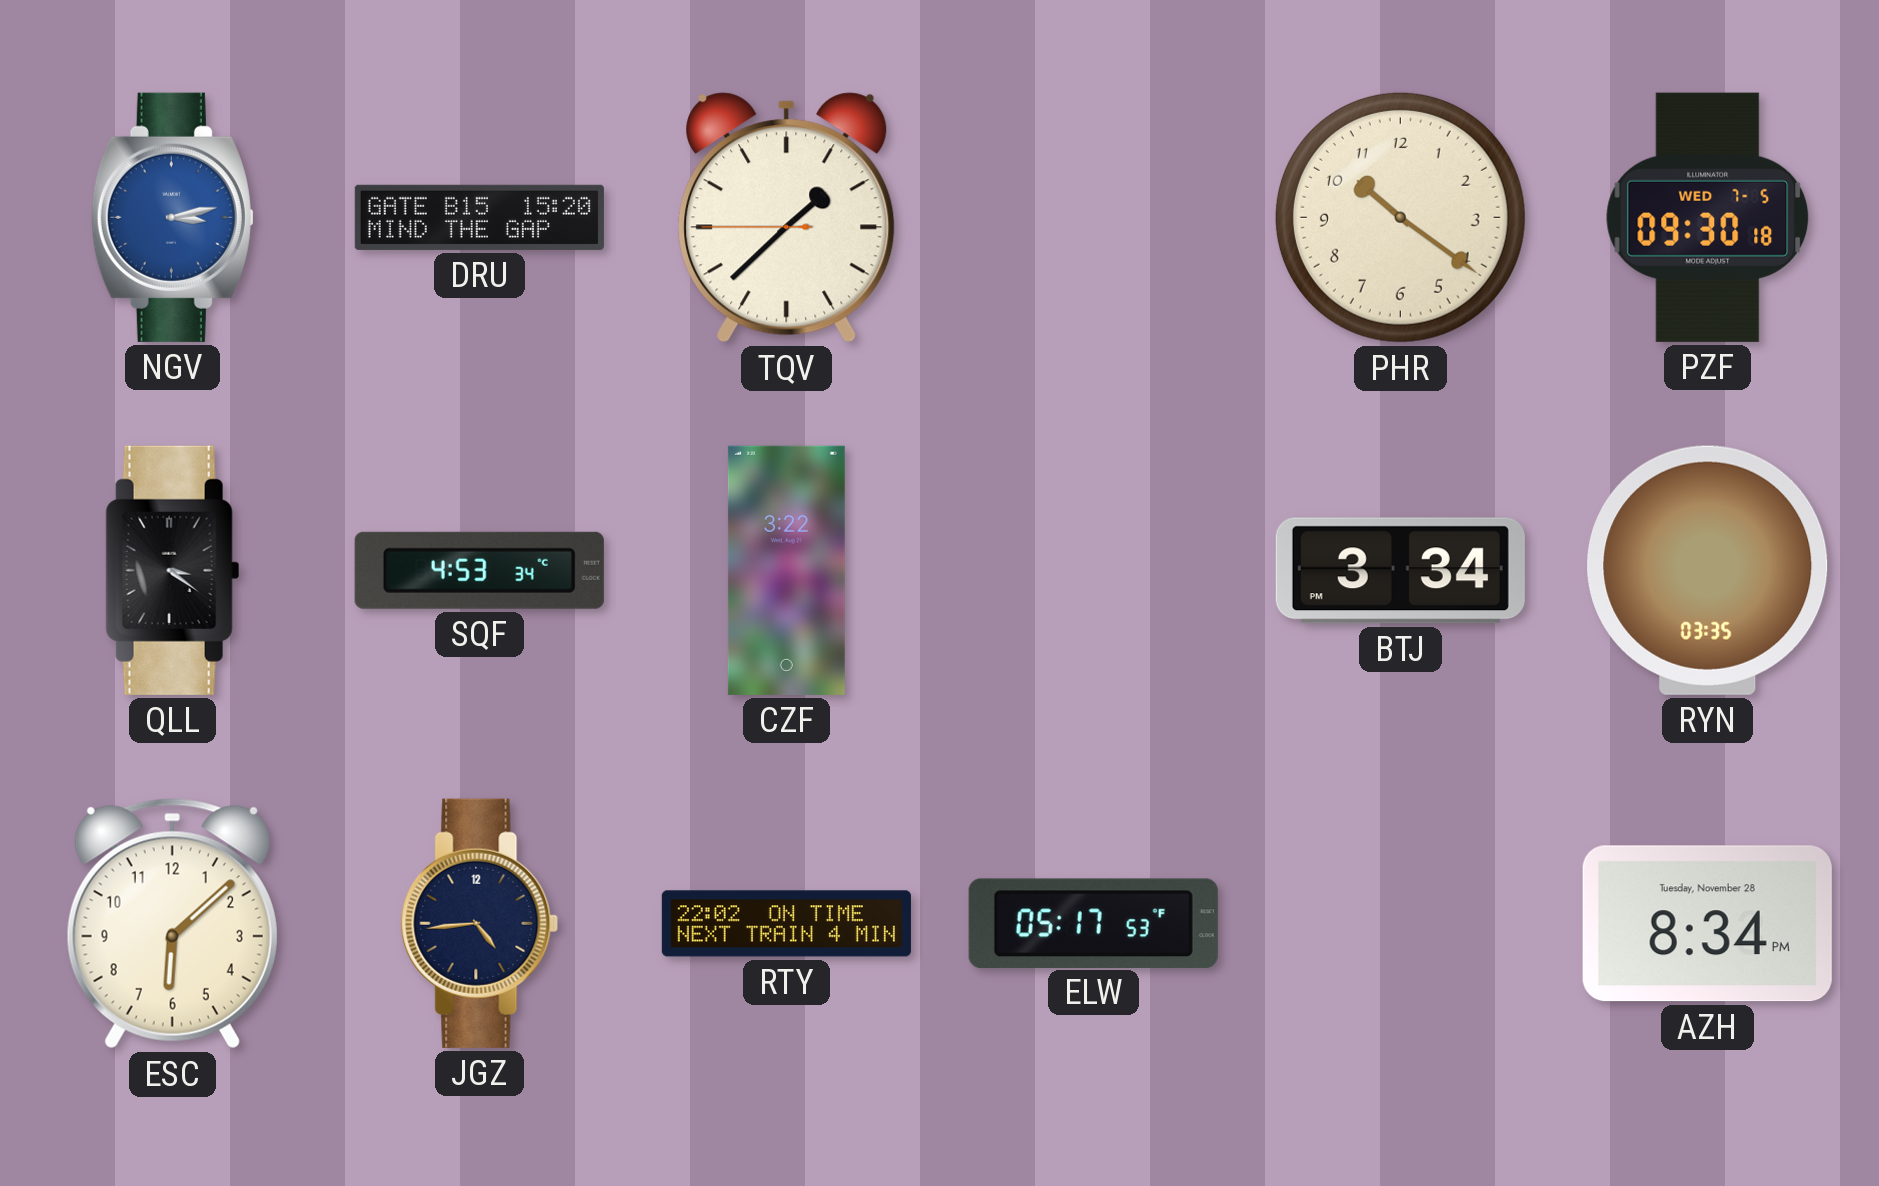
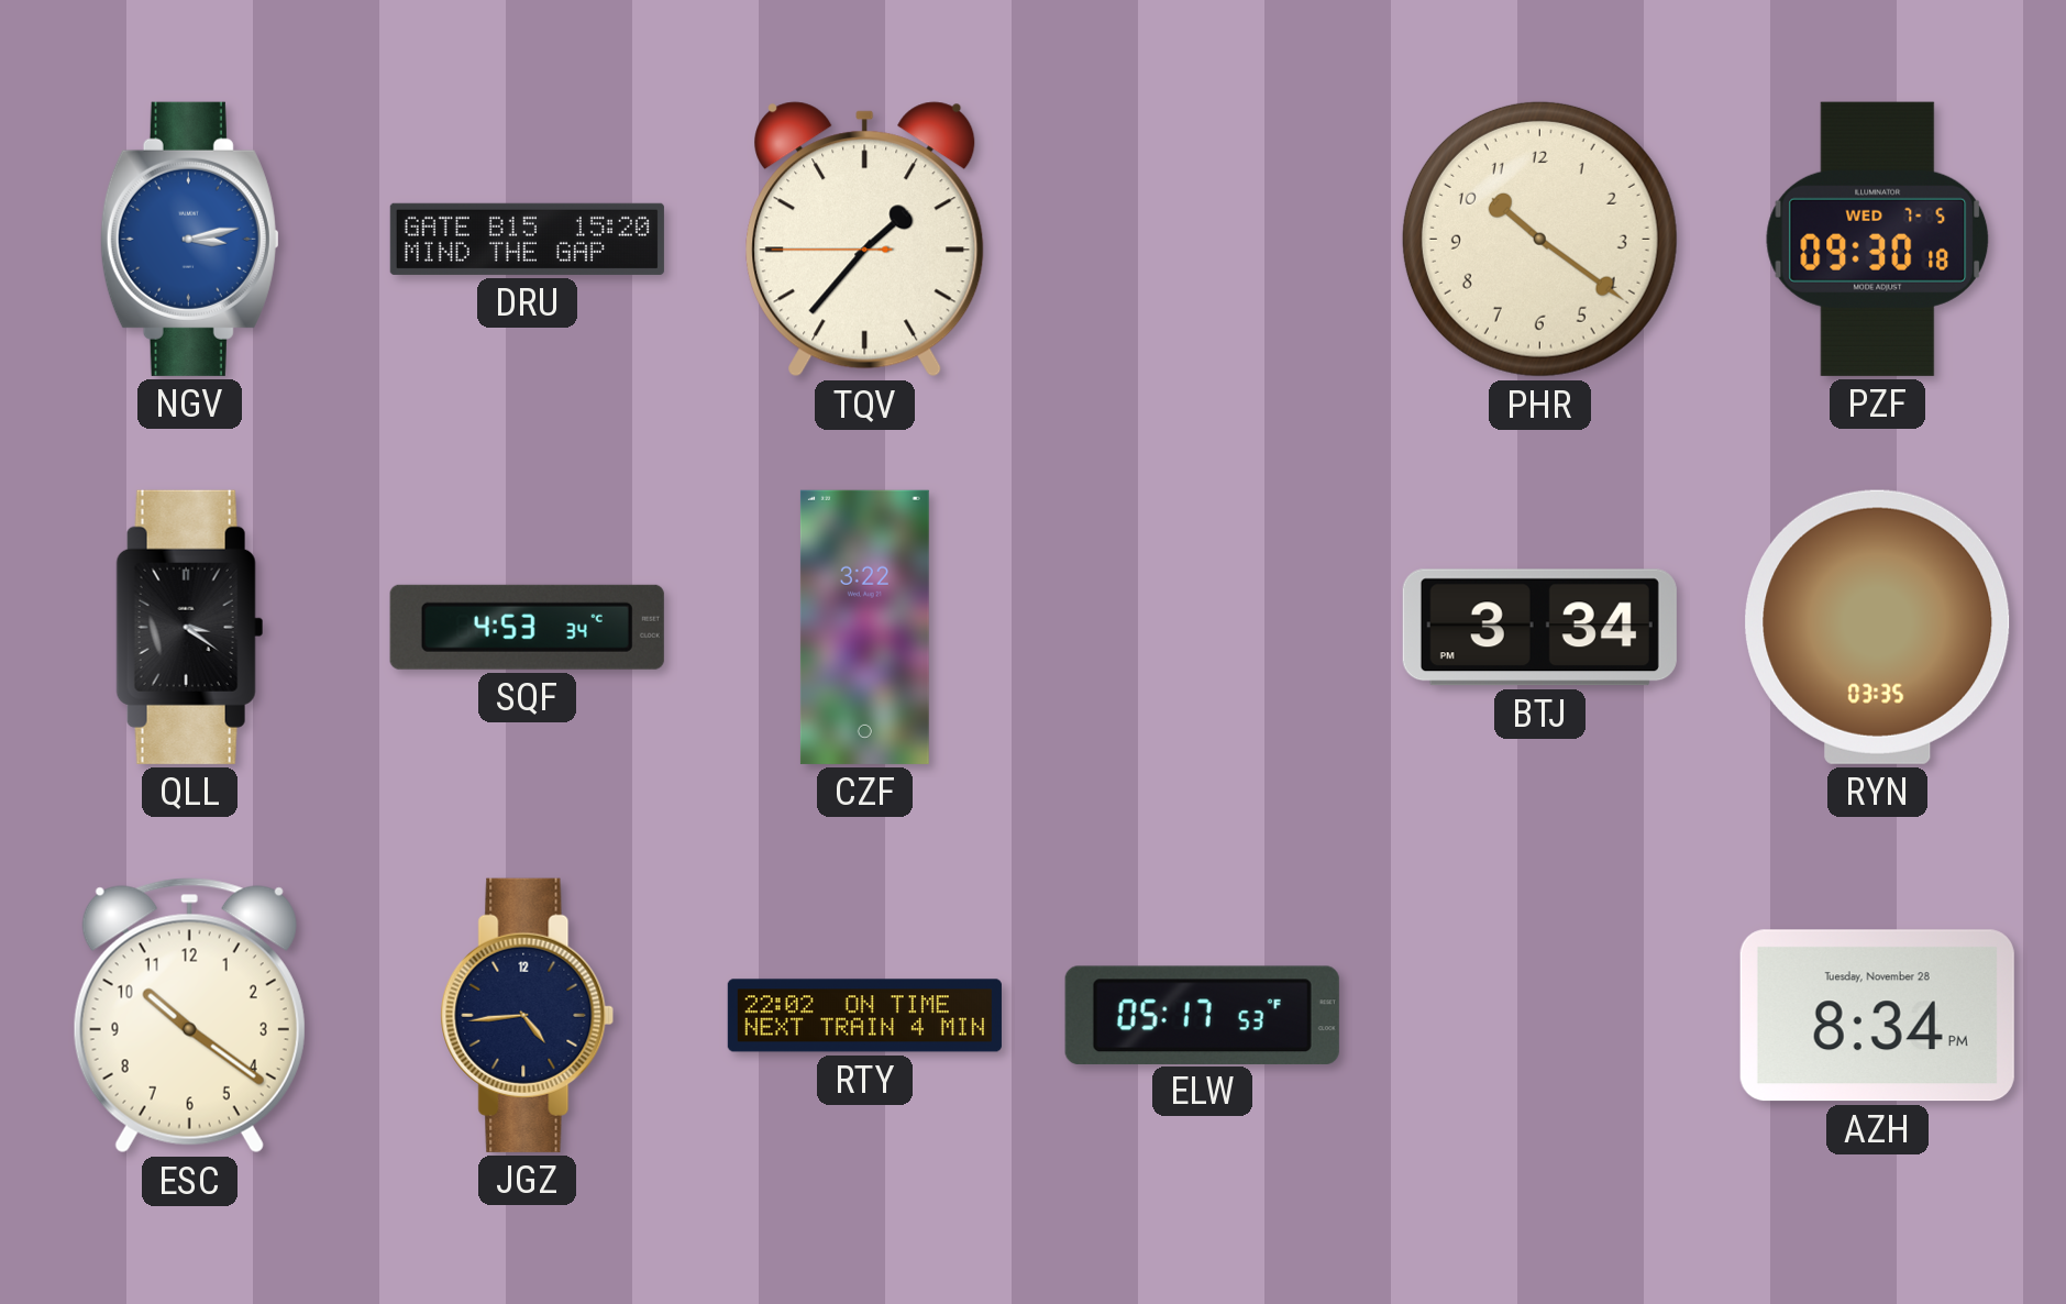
TQV: 1:37 -> 1:36
ESC: 6:08 -> 10:21
